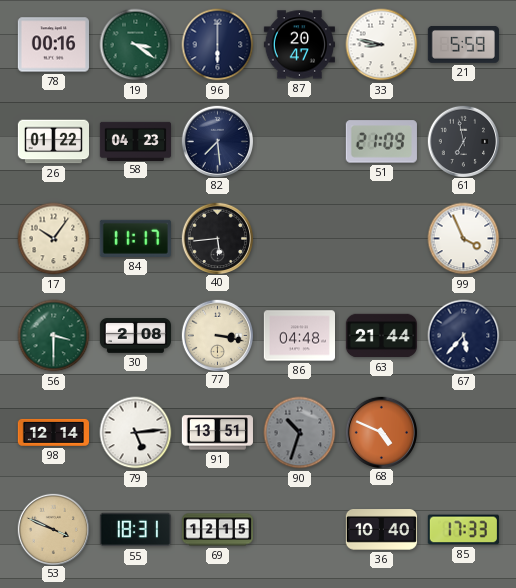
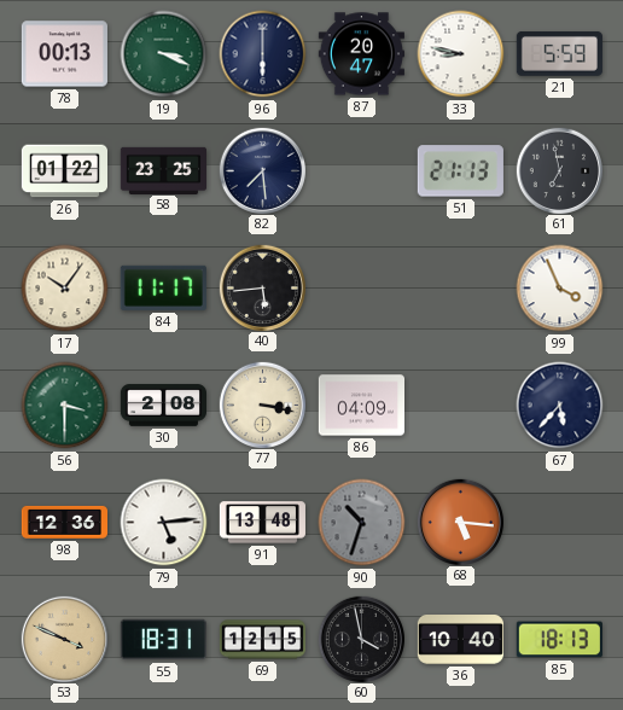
78: 00:16 -> 00:13
19: 3:21 -> 3:19
58: 04:23 -> 23:25
51: 21:09 -> 21:13
86: 04:48 -> 04:09
63: 21:44 -> none
98: 12:14 -> 12:36
91: 13:51 -> 13:48
68: 4:49 -> 5:16
60: none -> 3:58
85: 17:33 -> 18:13
